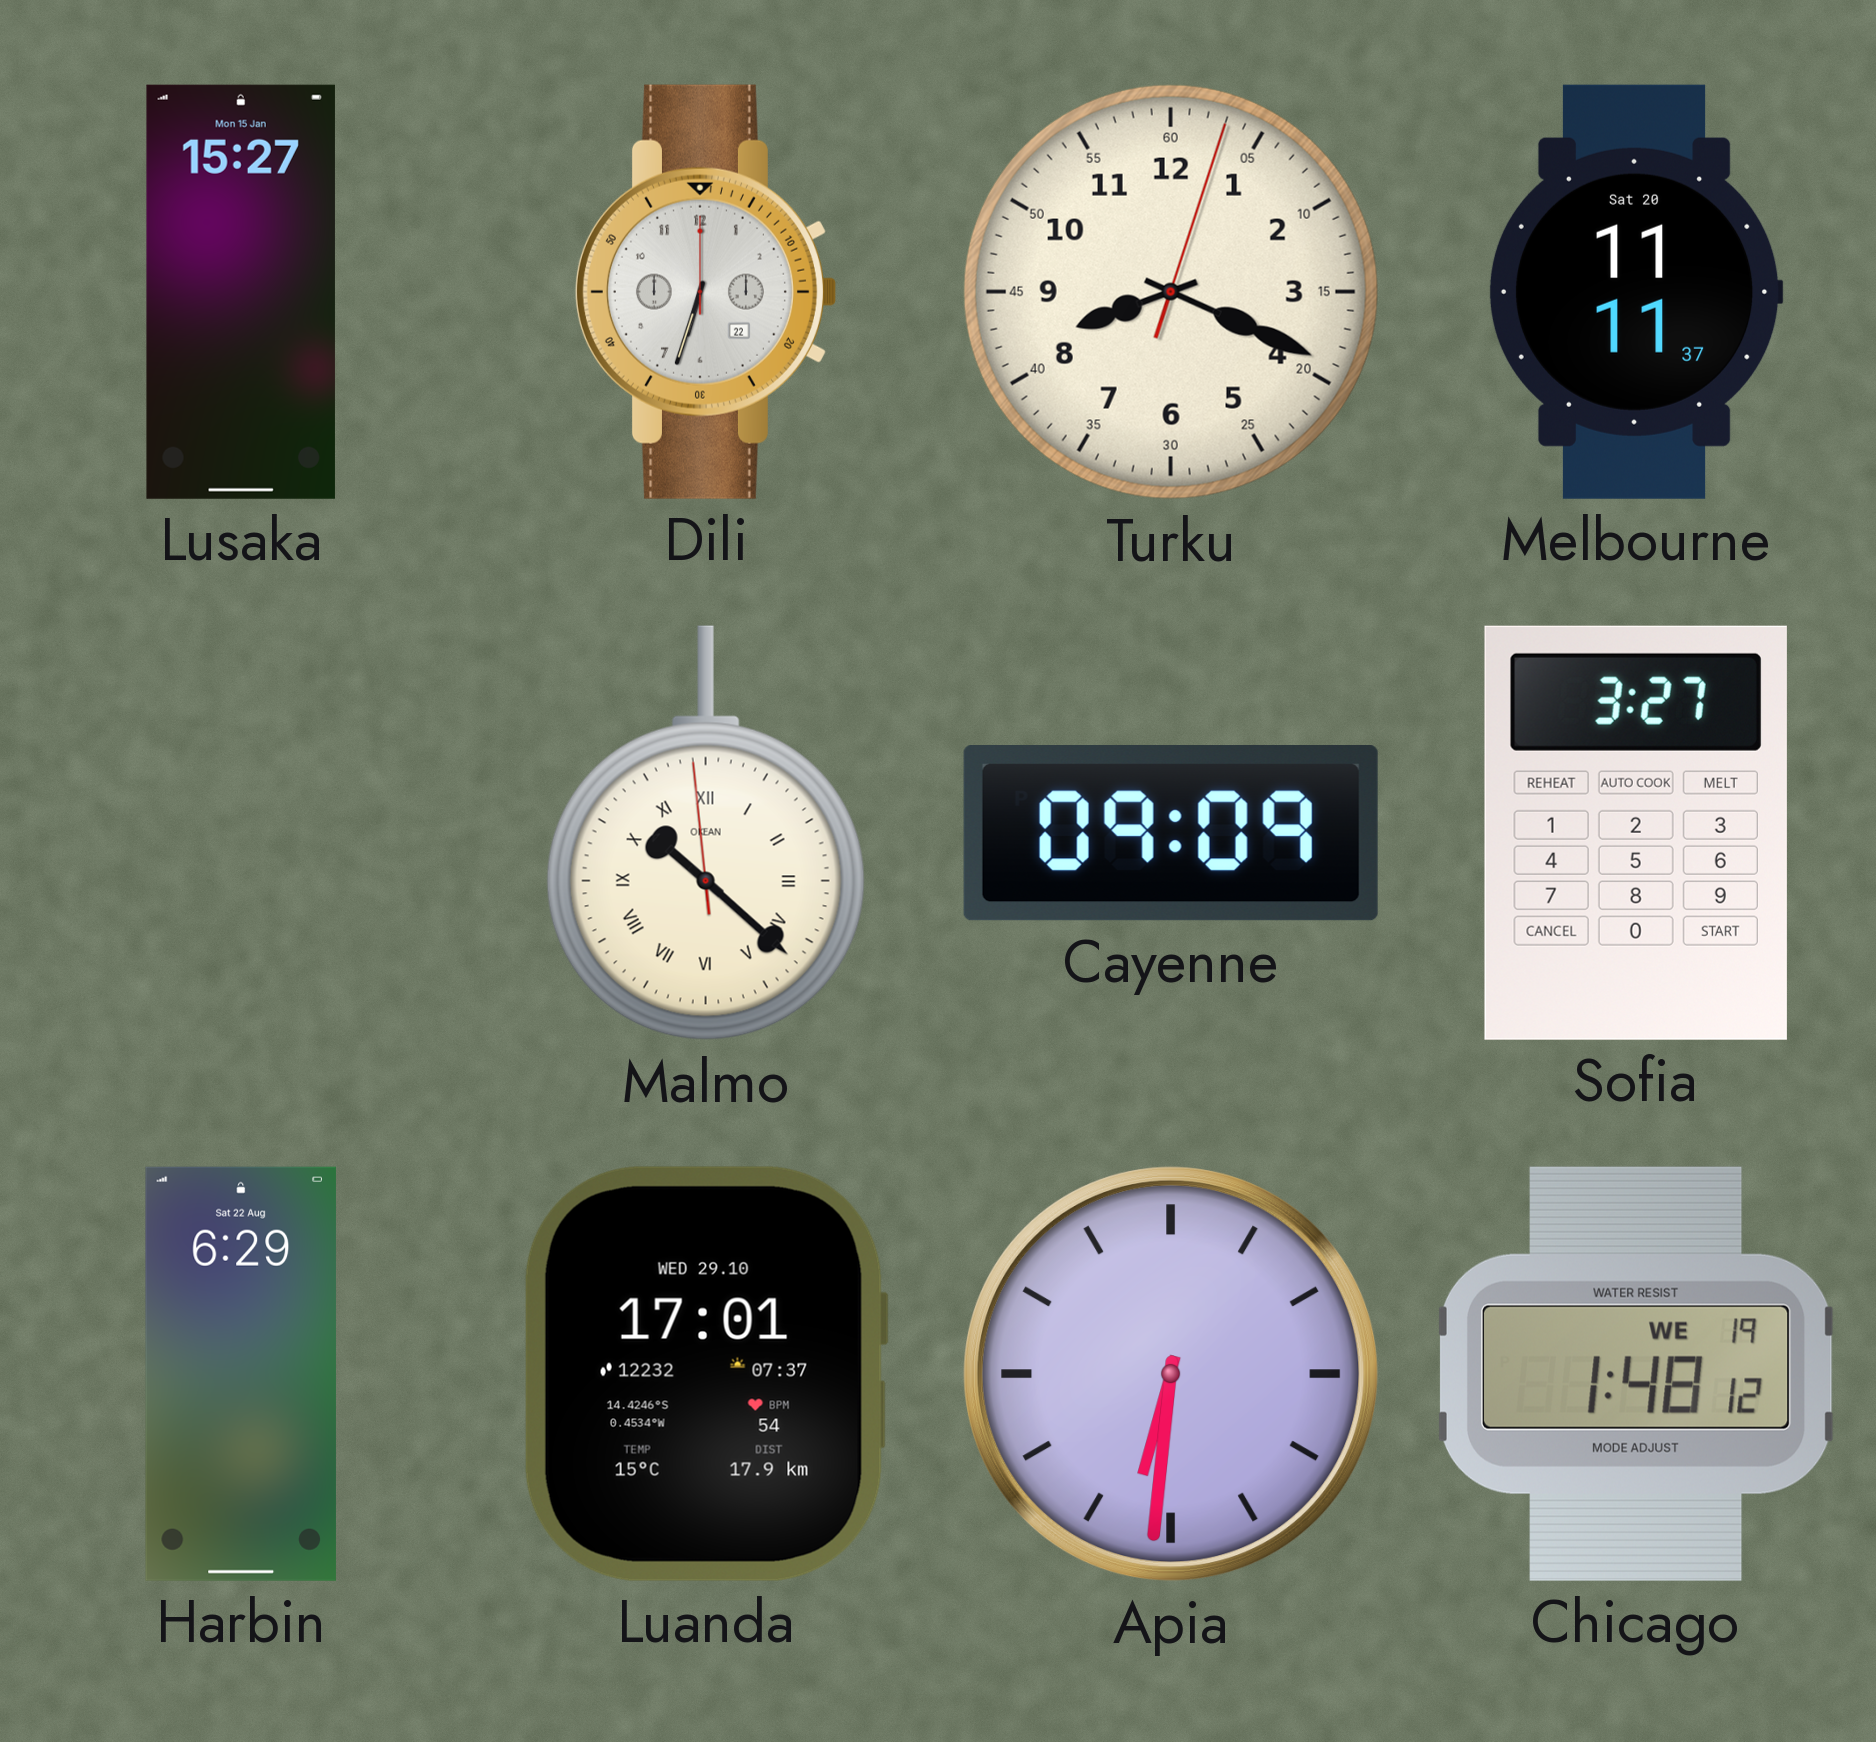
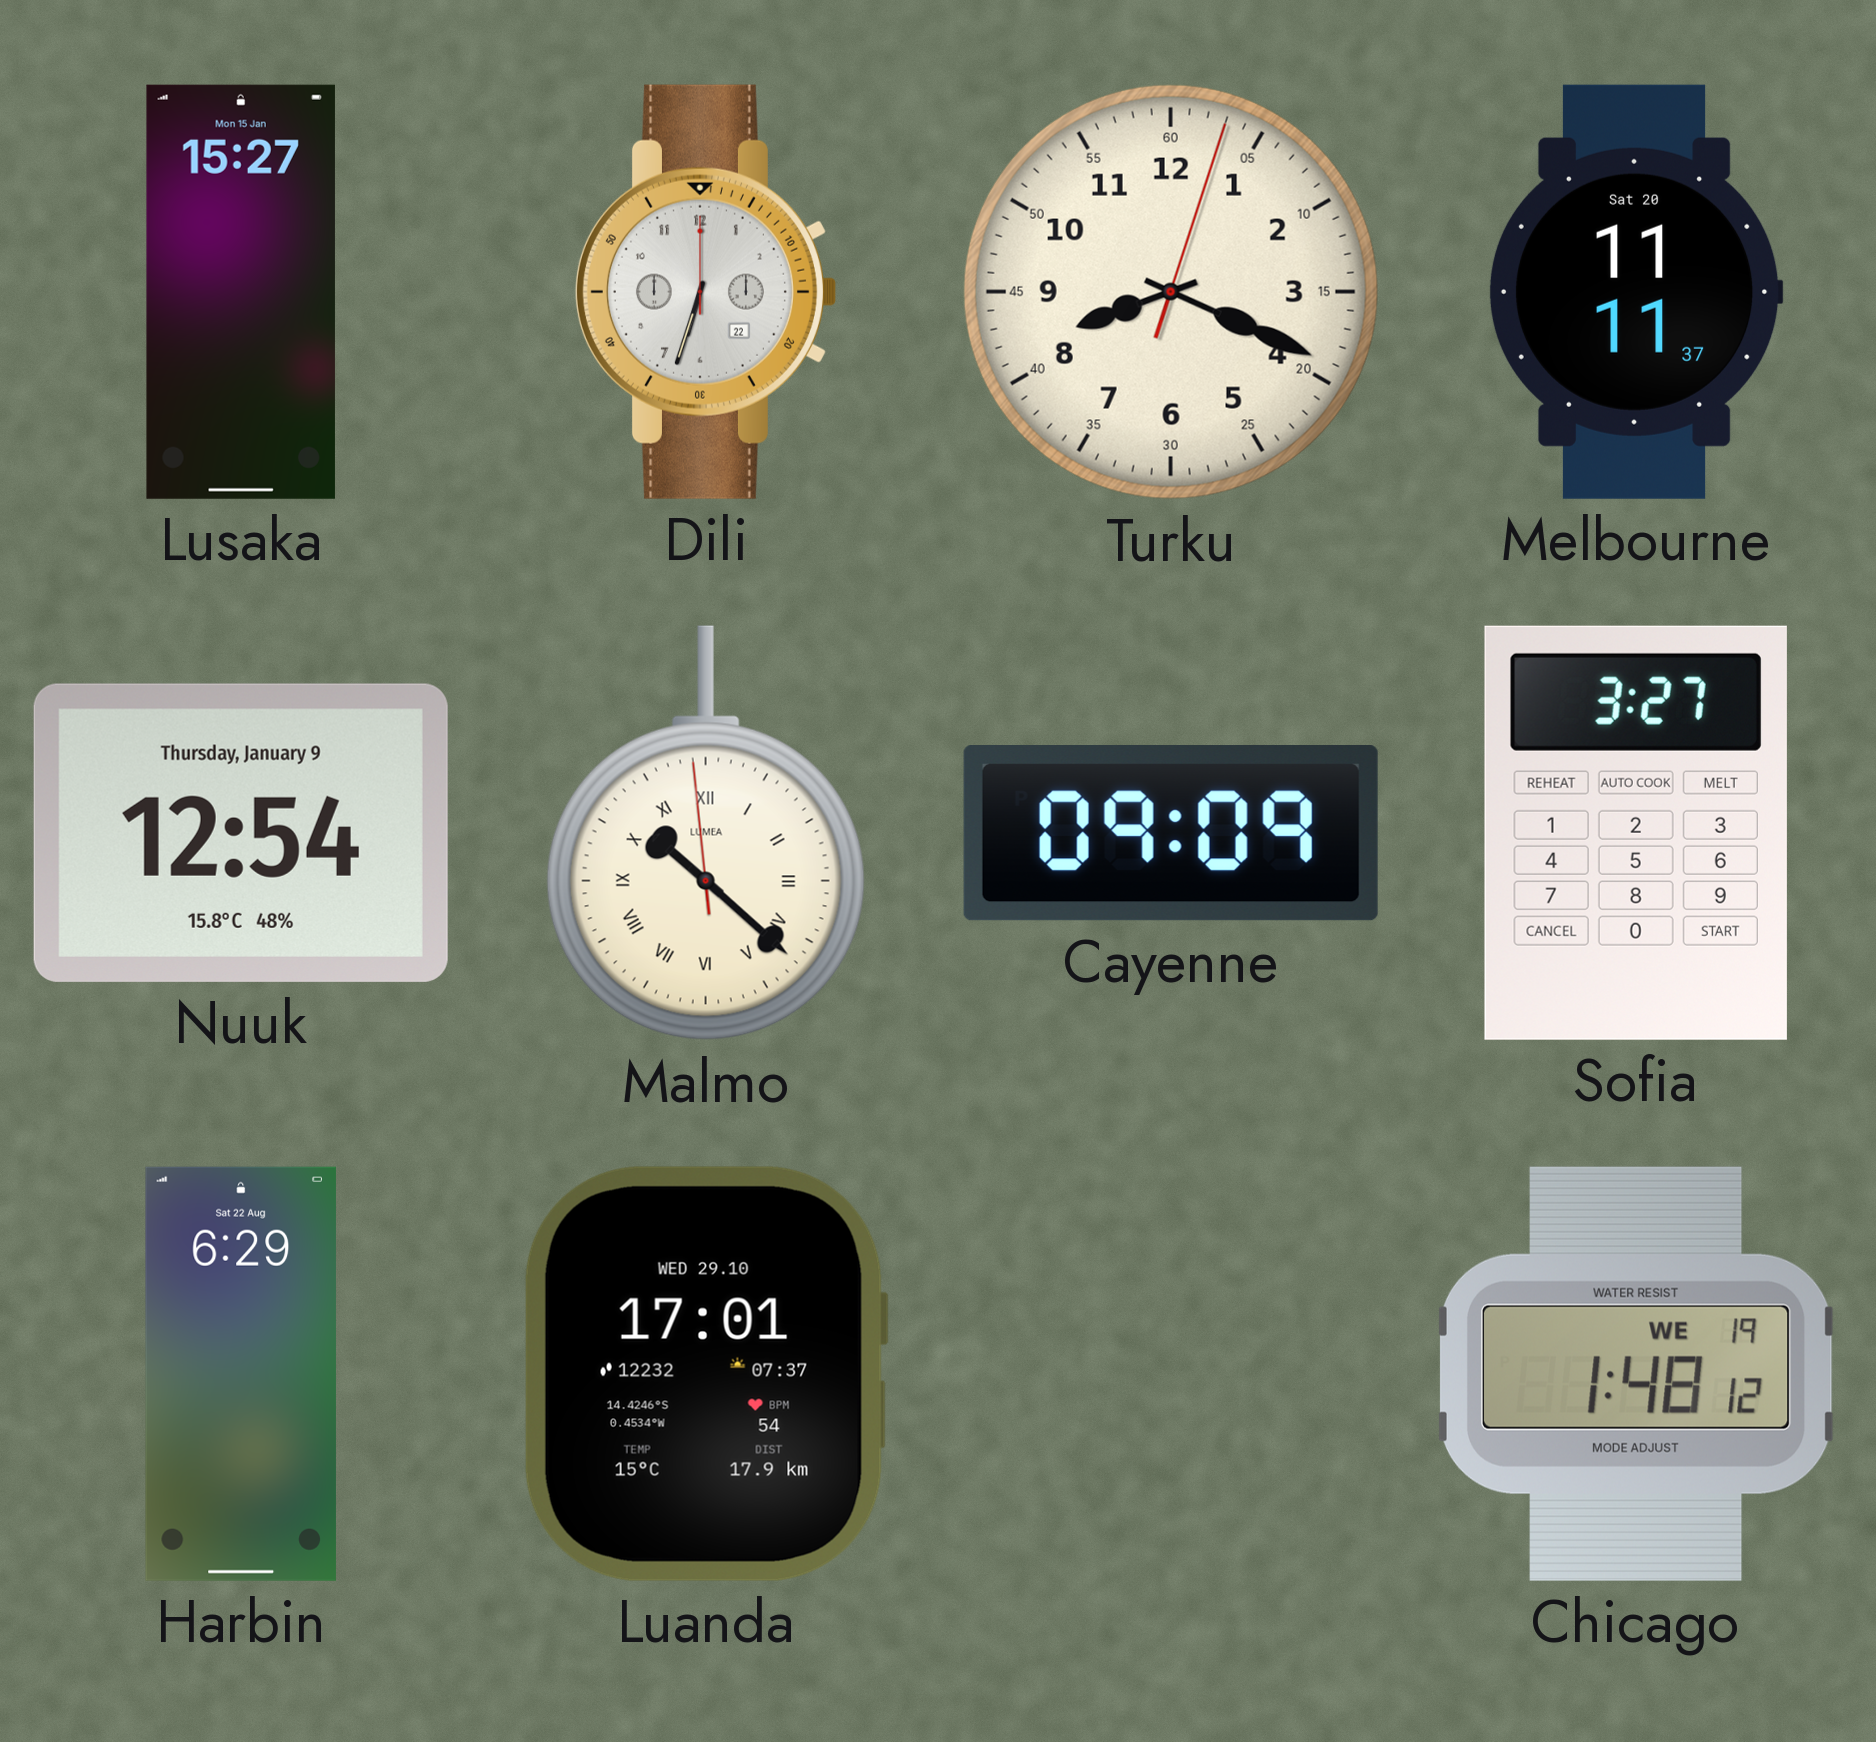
Nuuk: none -> 12:54
Malmo brand: OKEAN -> LUMEA
Apia: 6:31 -> none
